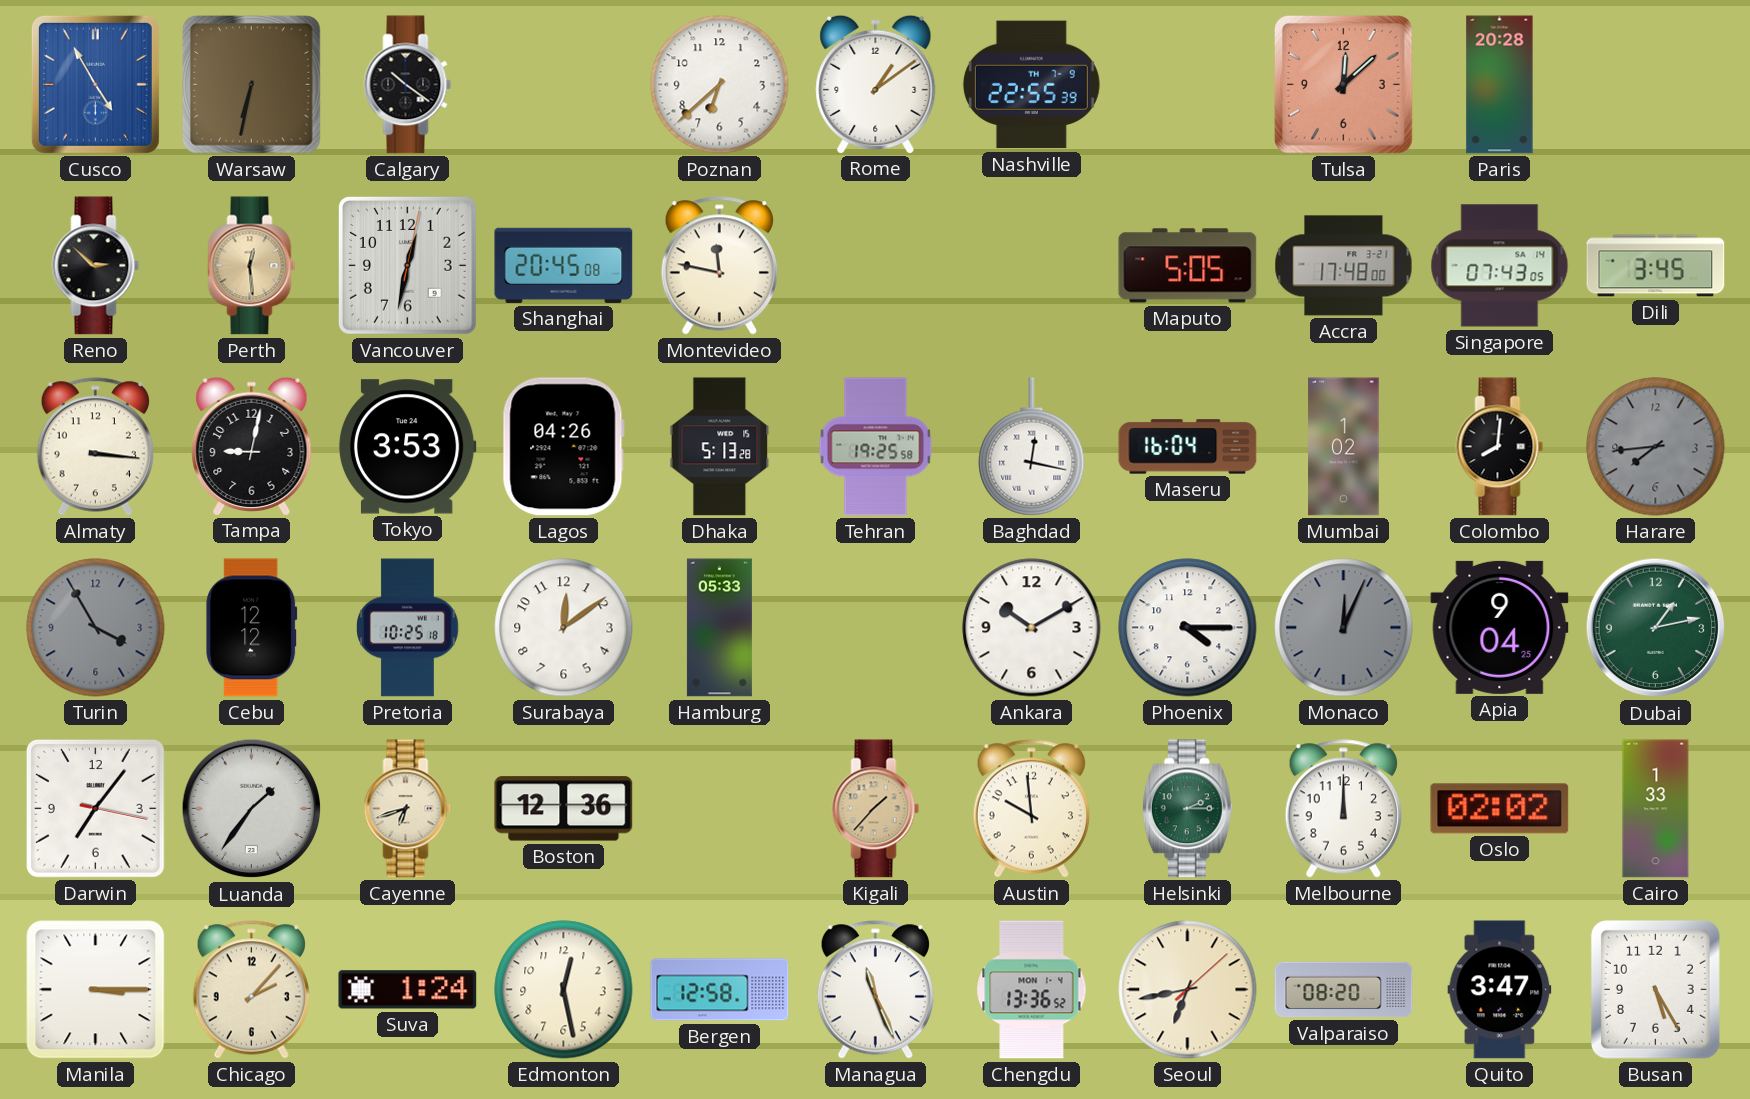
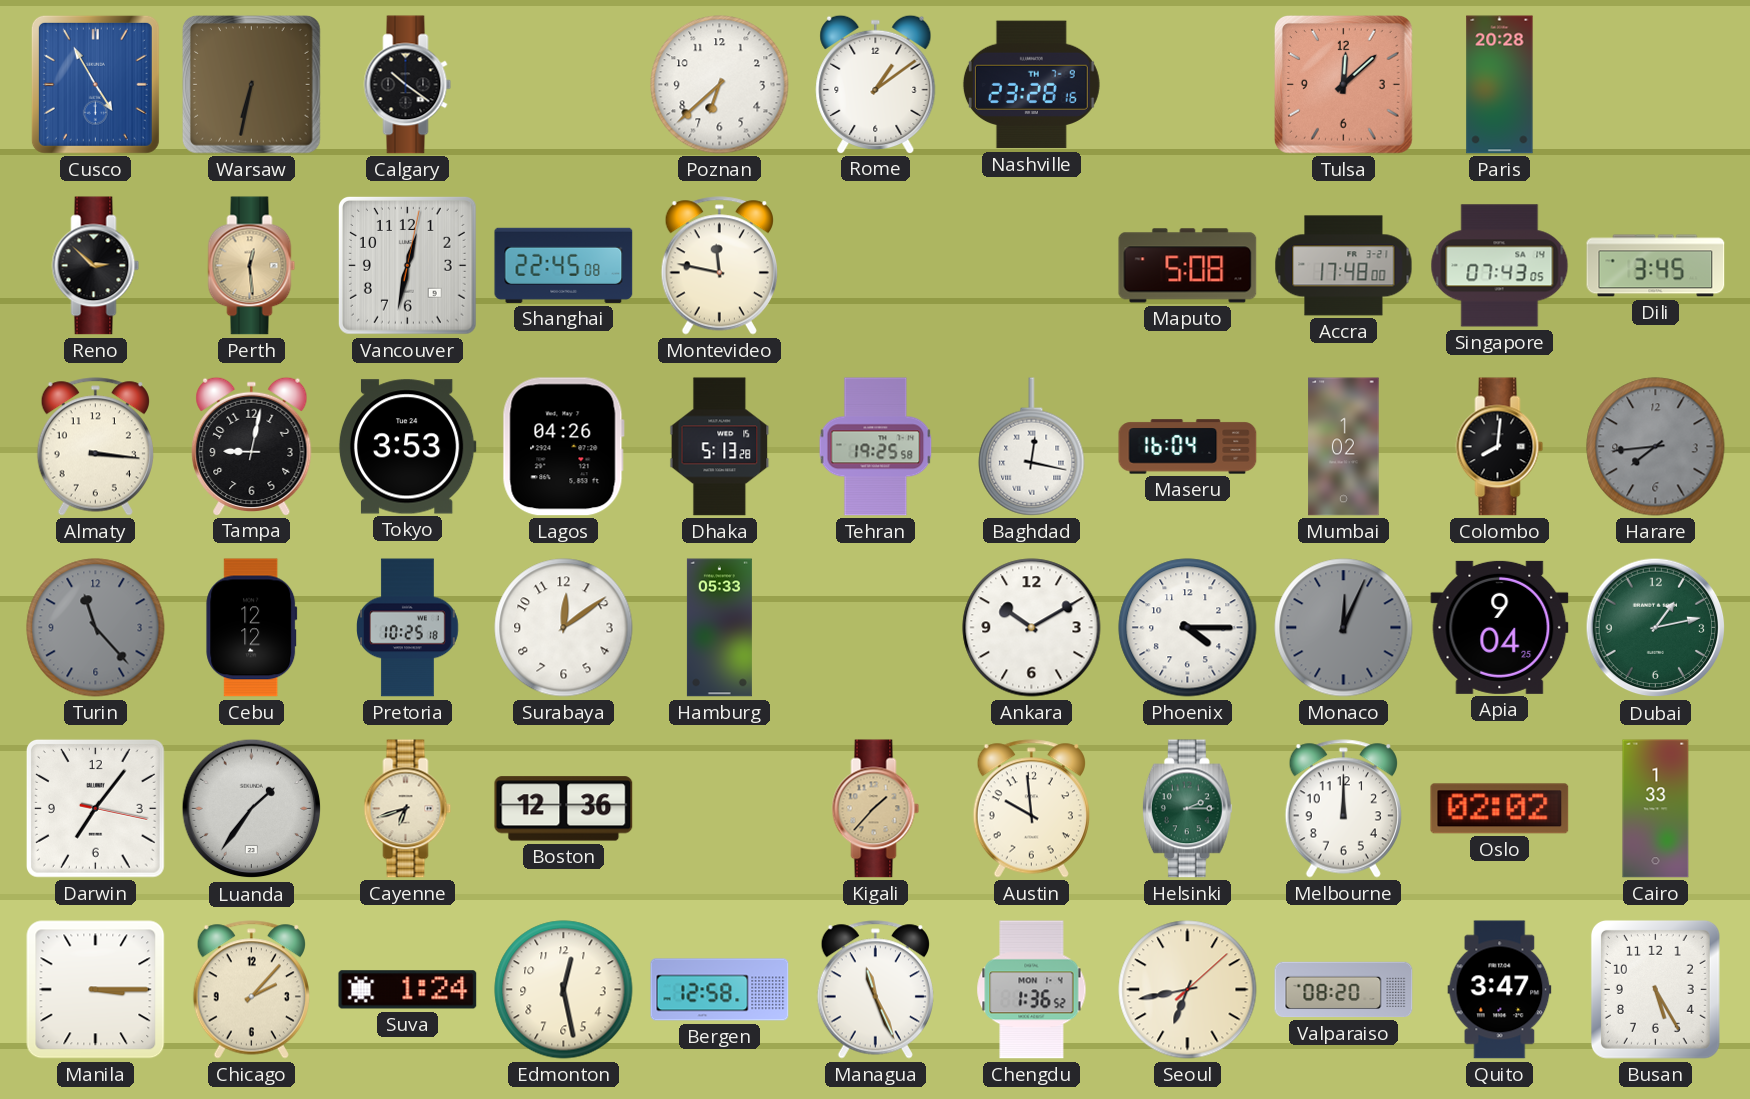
Nashville: 22:55 -> 23:28
Shanghai: 20:45 -> 22:45
Maputo: 5:05 -> 5:08
Turin: 3:55 -> 11:23
Chengdu: 13:36 -> 1:36
